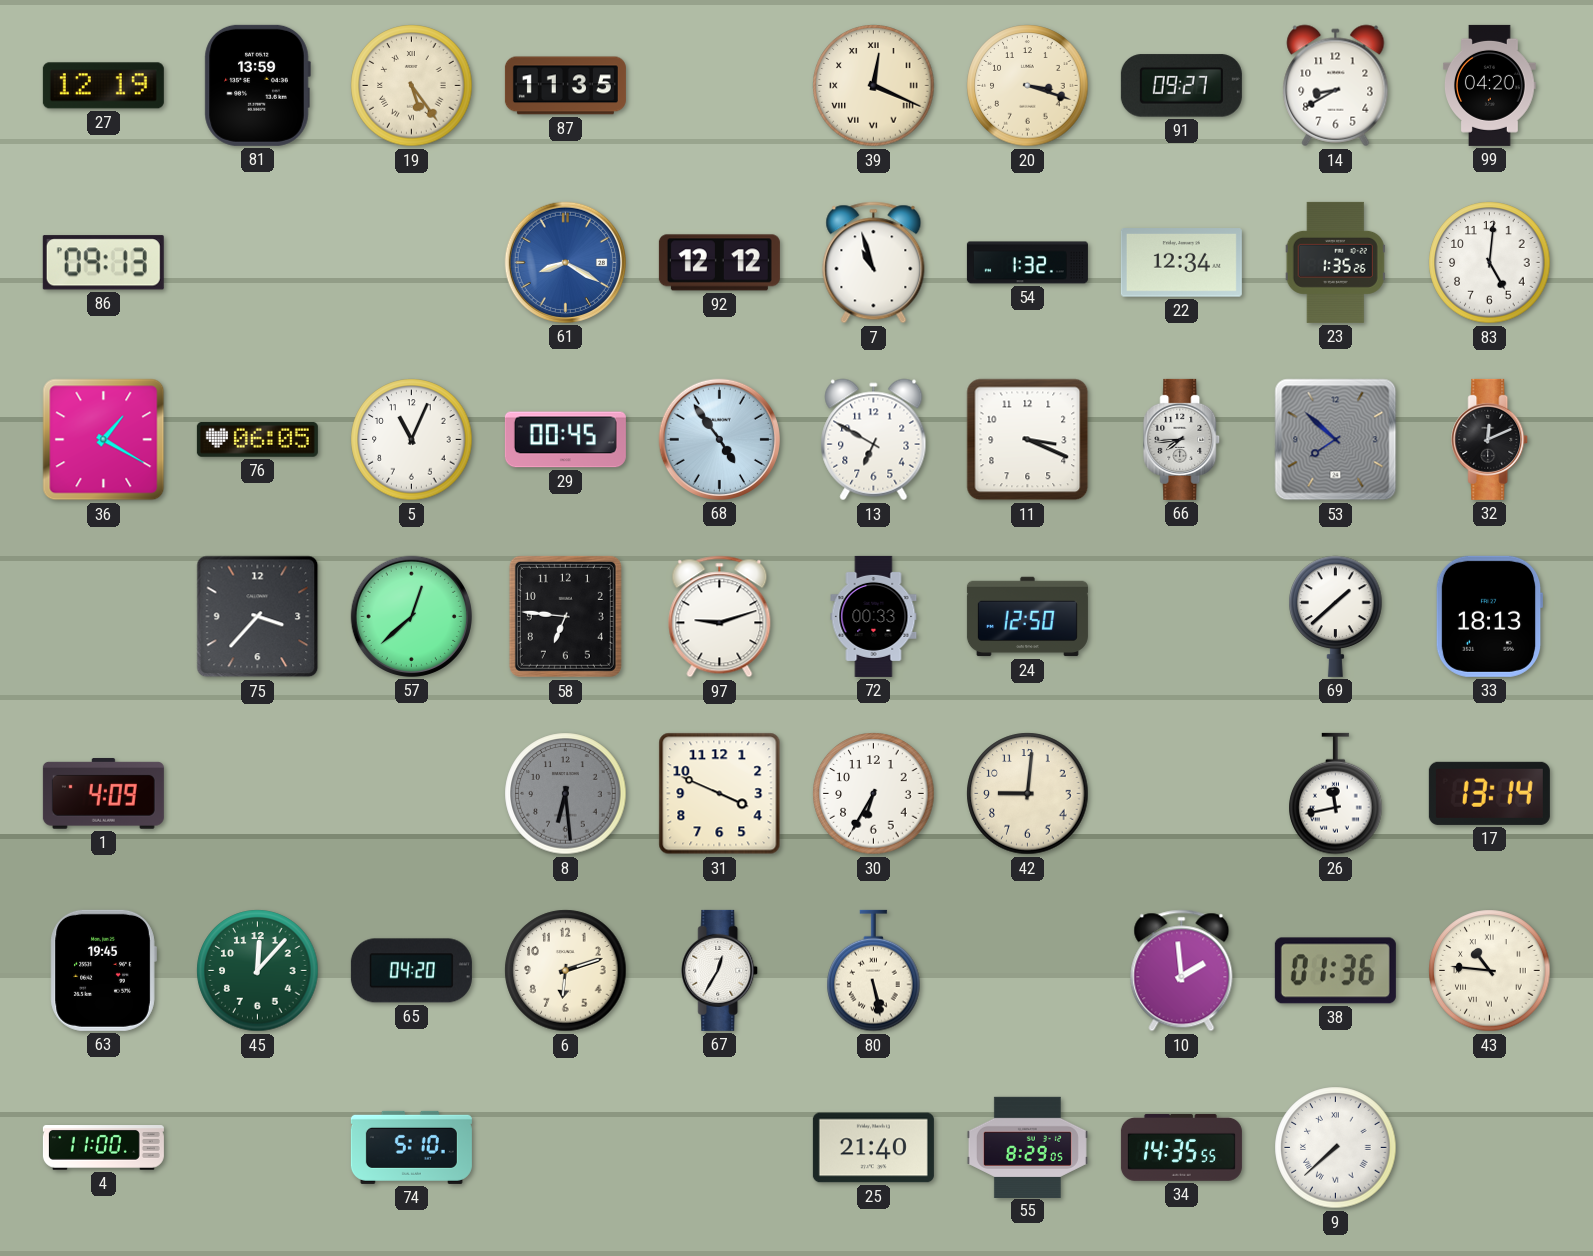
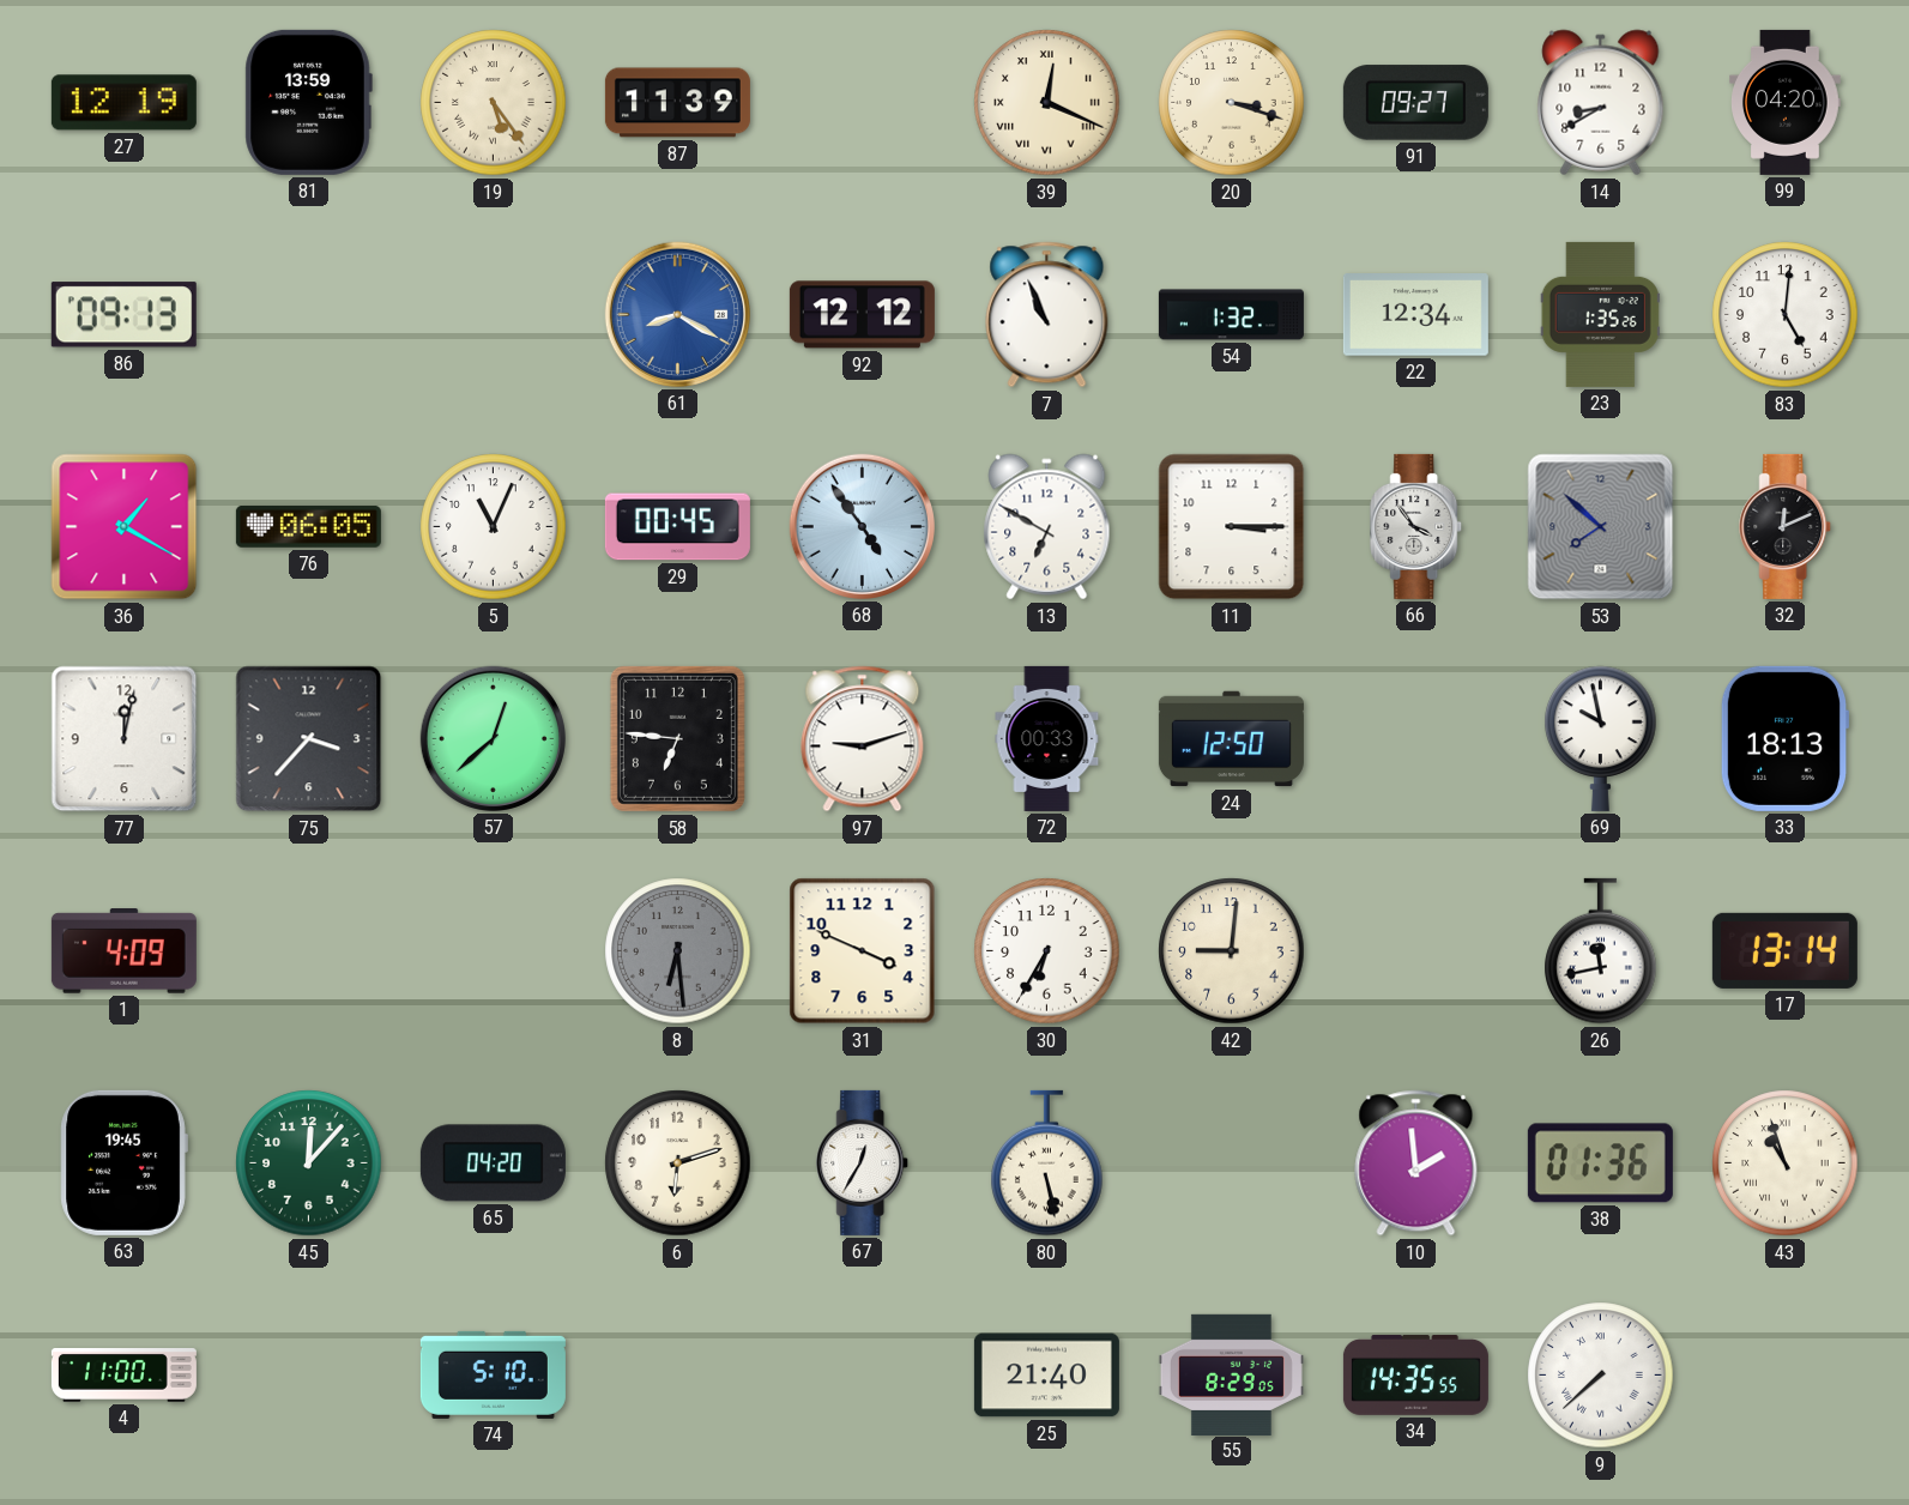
87: 11:35 -> 11:39
7: 10:57 -> 10:56
11: 3:19 -> 3:15
66: 7:44 -> 3:54
77: none -> 12:02
69: 1:38 -> 9:58
43: 10:46 -> 10:57
